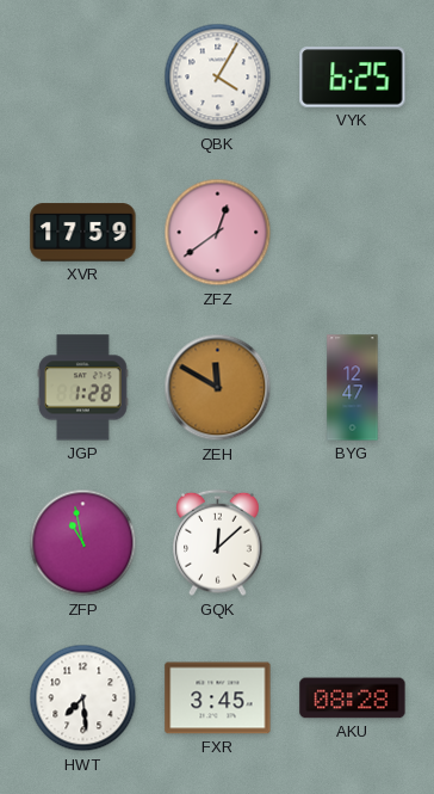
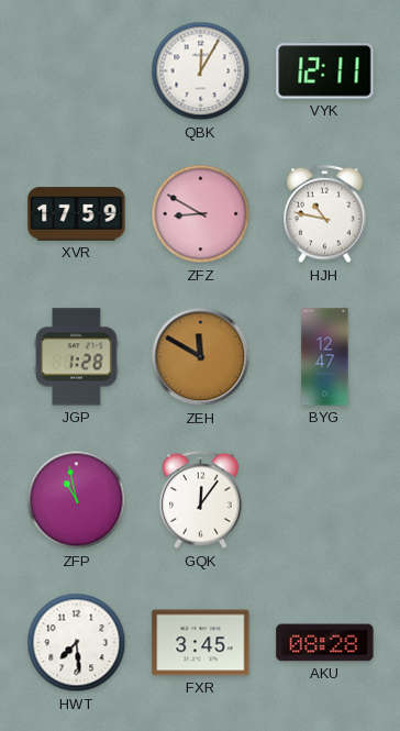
QBK: 4:05 -> 12:05
VYK: 6:25 -> 12:11
ZFZ: 12:39 -> 8:50
HJH: none -> 10:47
GQK: 12:08 -> 12:06
